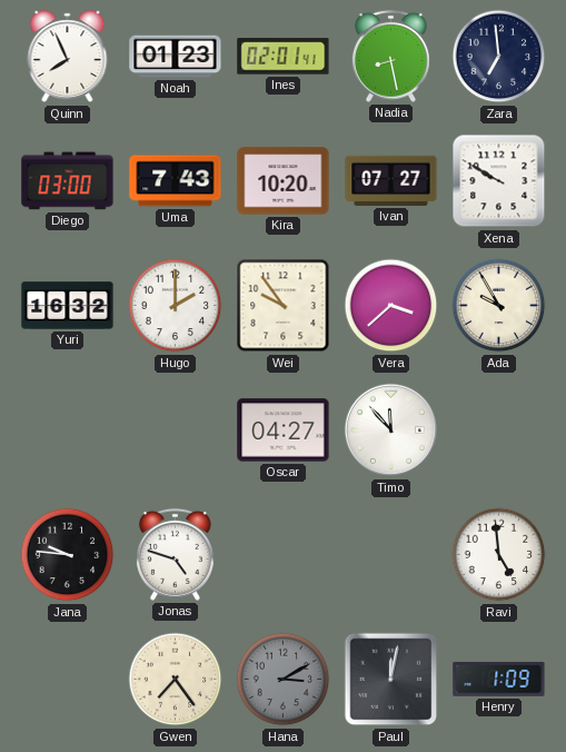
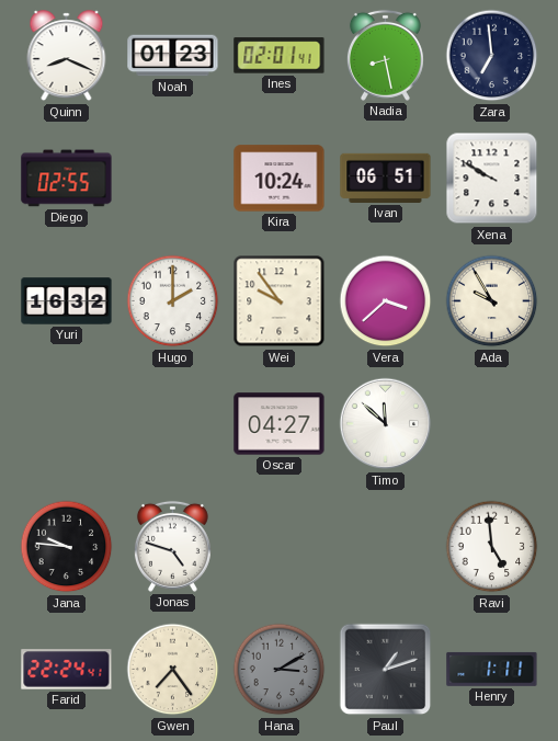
Quinn: 7:56 -> 8:19
Diego: 03:00 -> 02:55
Uma: 7:43 -> none
Kira: 10:20 -> 10:24
Ivan: 07:27 -> 06:51
Timo: 11:53 -> 11:52
Farid: none -> 22:24
Paul: 12:02 -> 1:12
Henry: 1:09 -> 1:11
